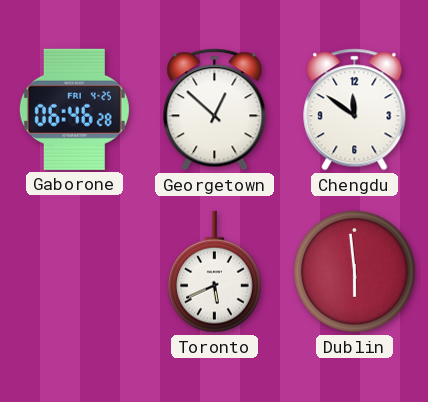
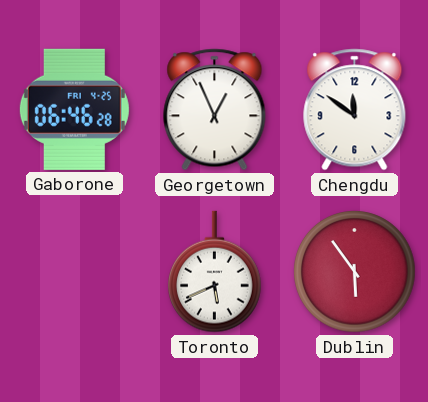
Georgetown: 12:52 -> 12:56
Dublin: 5:59 -> 5:54
